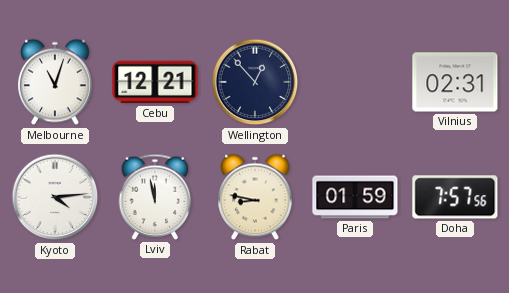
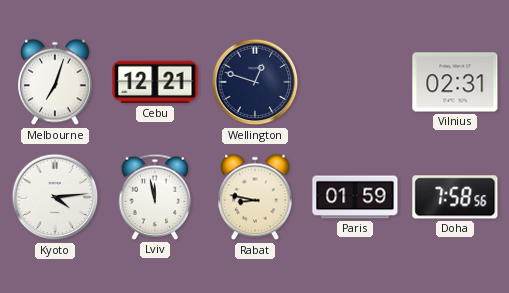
Melbourne: 11:03 -> 7:03
Wellington: 12:53 -> 12:48
Doha: 7:57 -> 7:58
